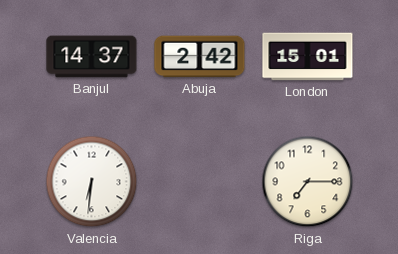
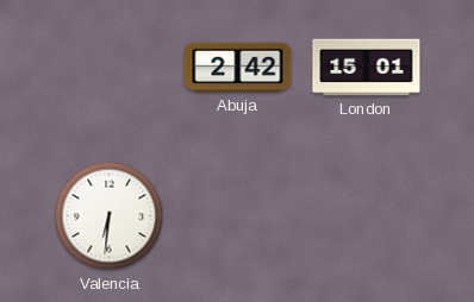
Banjul: 14:37 -> none
Riga: 7:15 -> none
